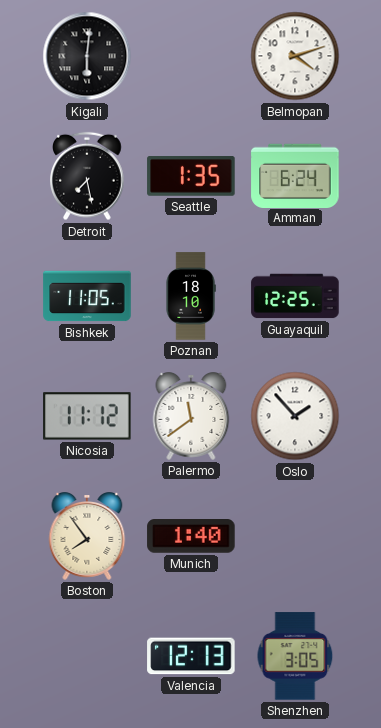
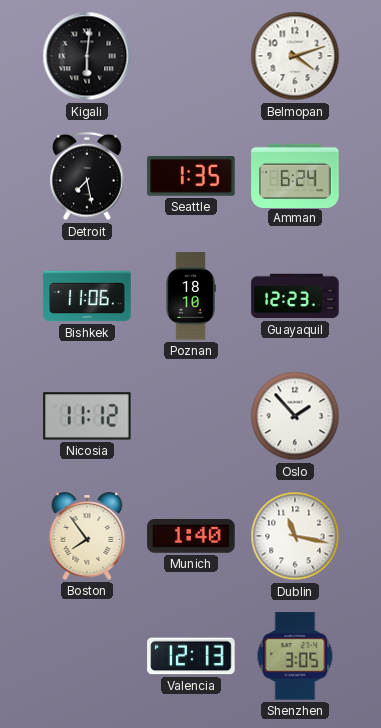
Bishkek: 11:05 -> 11:06
Guayaquil: 12:25 -> 12:23
Palermo: 11:39 -> none
Dublin: none -> 11:17
